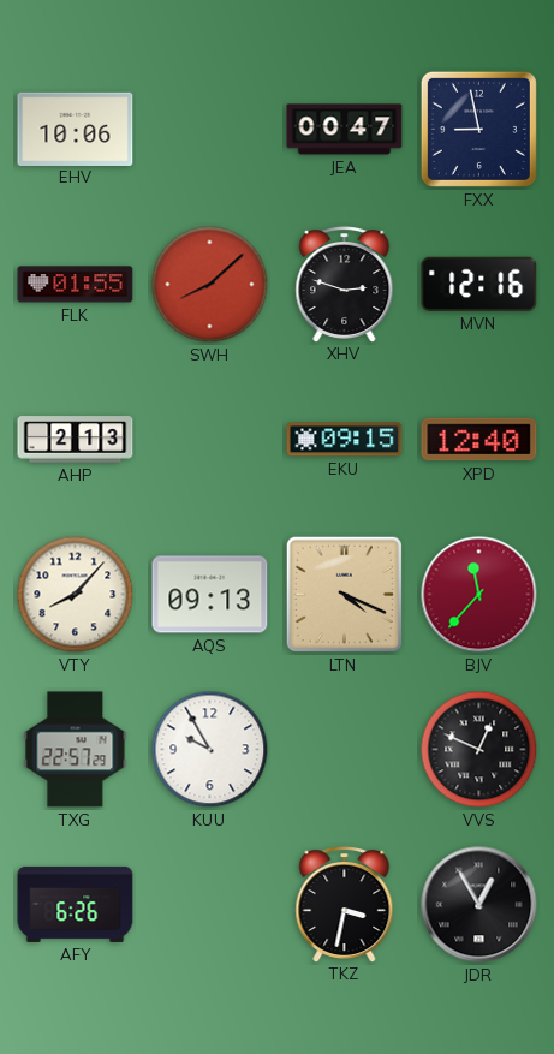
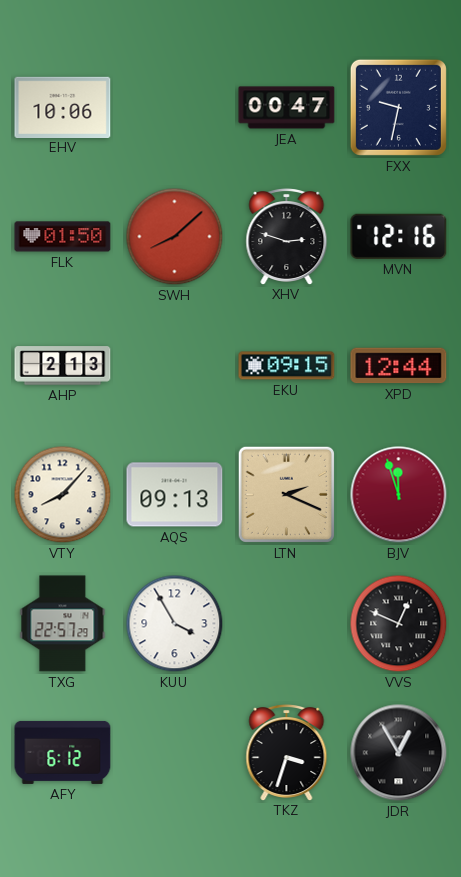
FXX: 8:58 -> 9:32
FLK: 01:55 -> 01:50
XPD: 12:40 -> 12:44
LTN: 4:19 -> 2:19
BJV: 11:37 -> 11:57
KUU: 9:55 -> 3:55
AFY: 6:26 -> 6:12
TKZ: 3:32 -> 3:33
